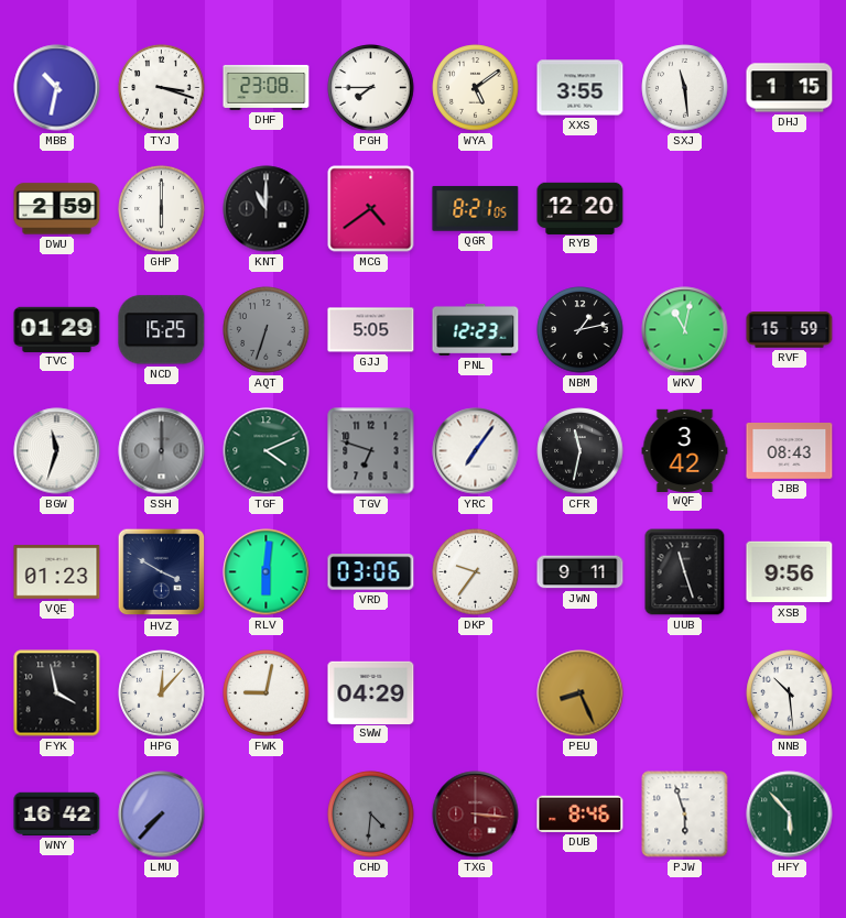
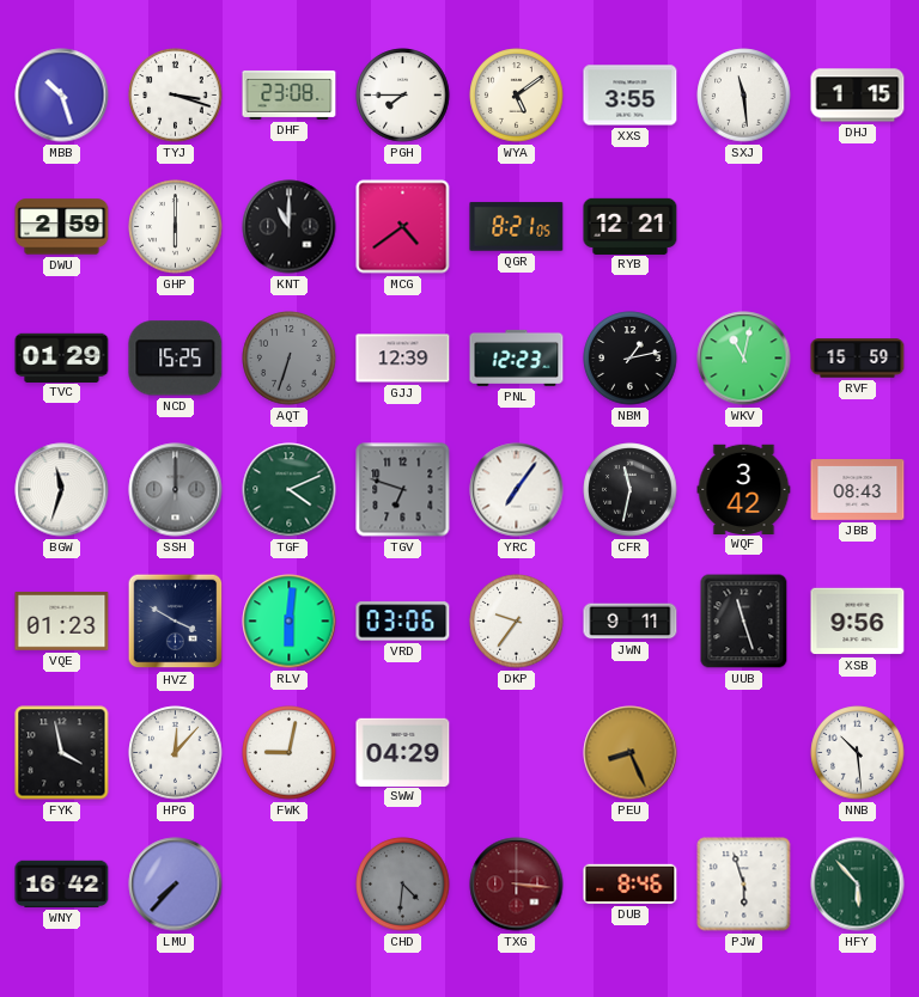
MBB: 10:32 -> 10:27
RYB: 12:20 -> 12:21
GJJ: 5:05 -> 12:39
